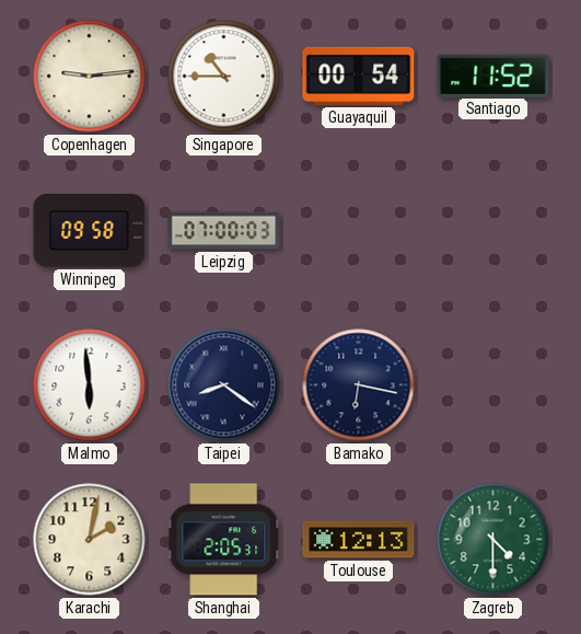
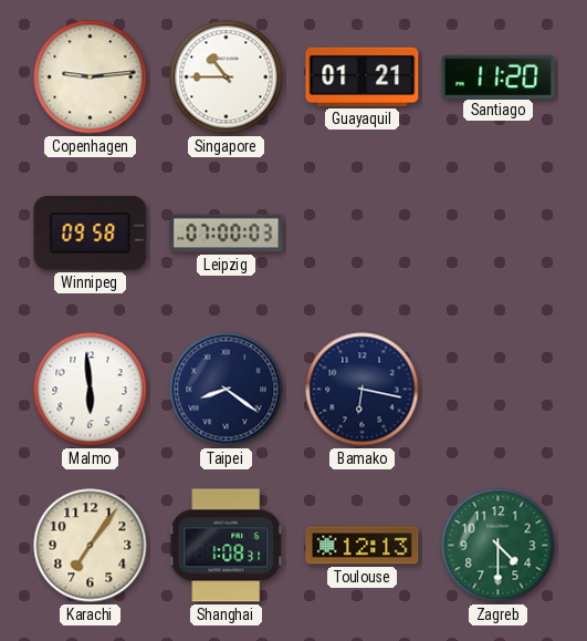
Guayaquil: 00:54 -> 01:21
Santiago: 11:52 -> 11:20
Karachi: 2:02 -> 7:06
Shanghai: 2:05 -> 1:08
